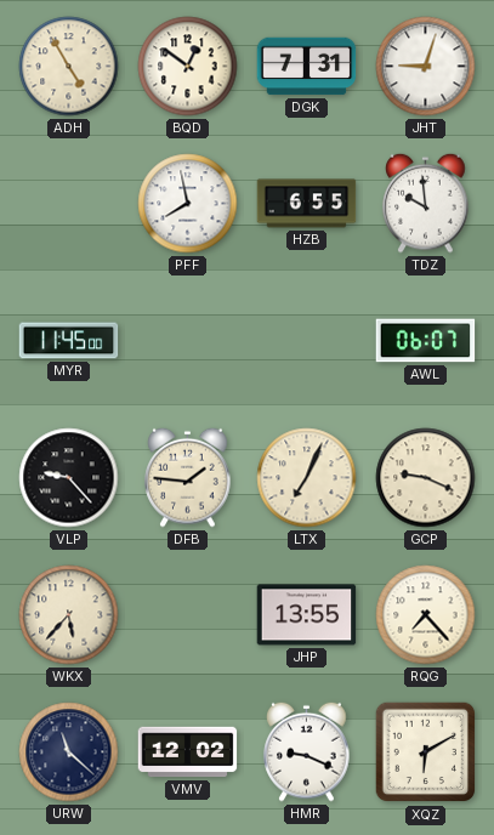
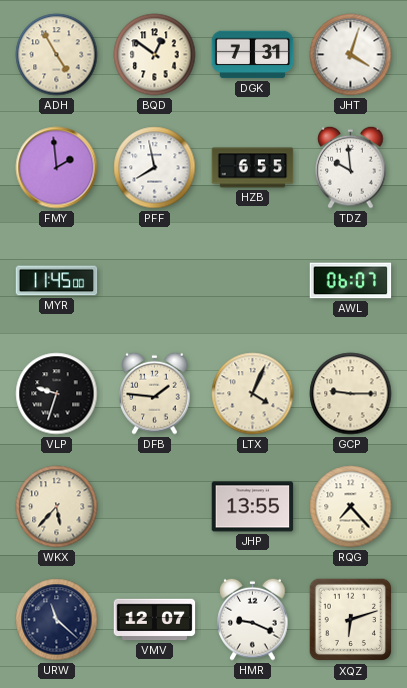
JHT: 9:03 -> 4:03
FMY: none -> 1:59
VLP: 9:23 -> 9:33
LTX: 7:04 -> 4:04
GCP: 9:19 -> 9:15
VMV: 12:02 -> 12:07
XQZ: 6:10 -> 6:12
